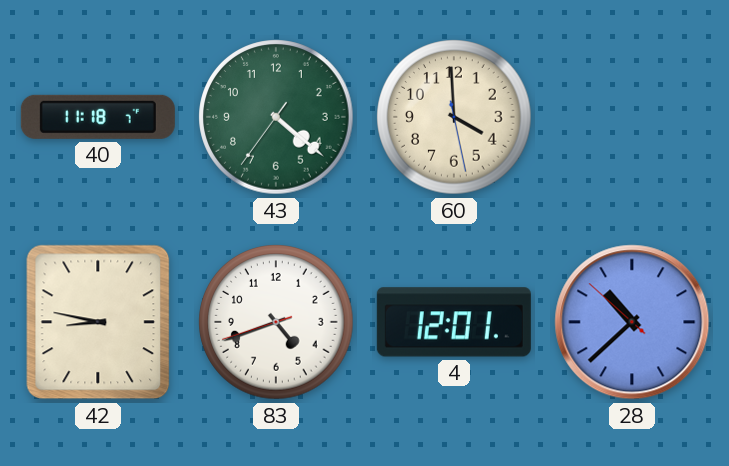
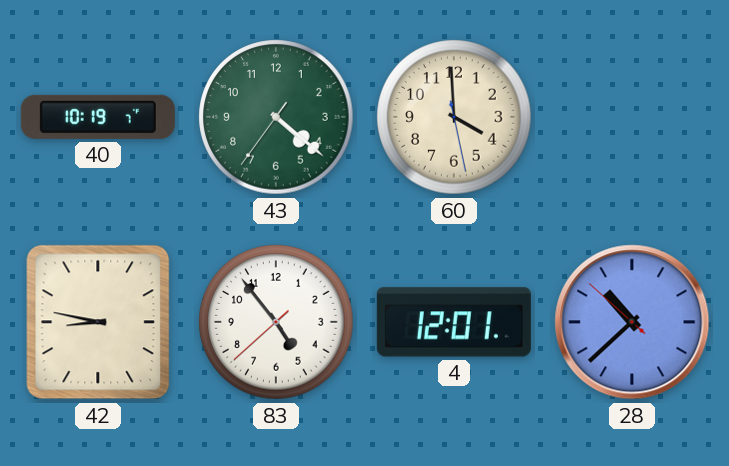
40: 11:18 -> 10:19
83: 4:41 -> 4:53
